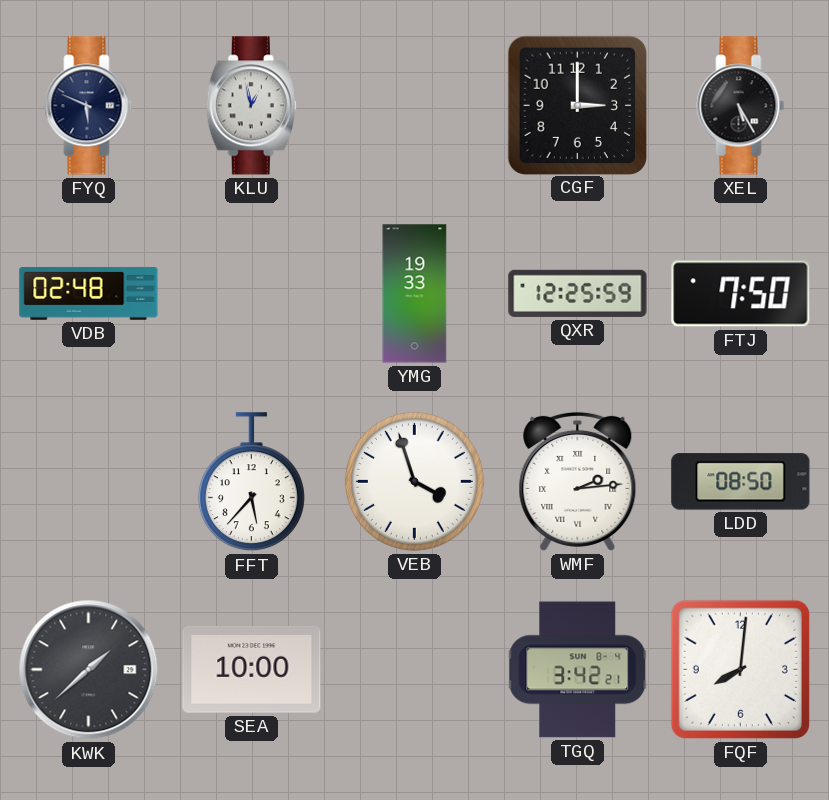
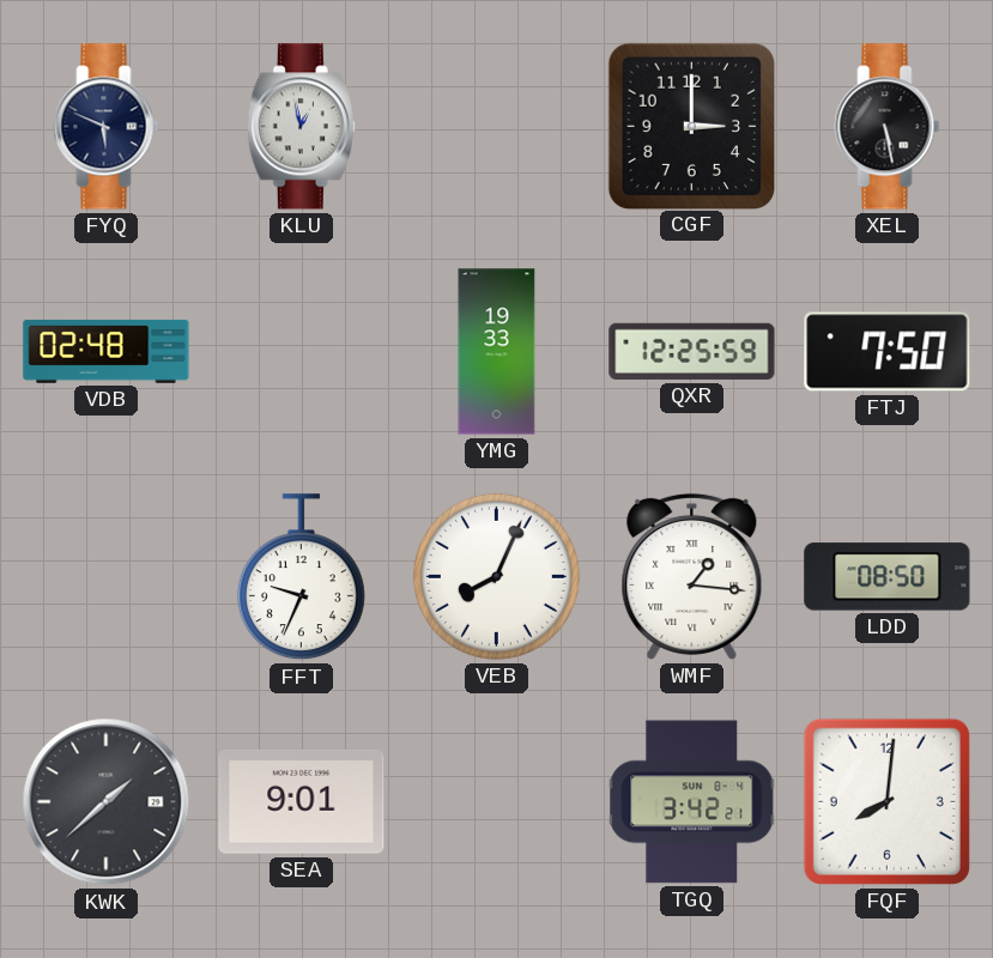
XEL: 5:25 -> 5:28
FFT: 5:37 -> 9:34
VEB: 3:57 -> 8:04
WMF: 2:14 -> 1:16
SEA: 10:00 -> 9:01
